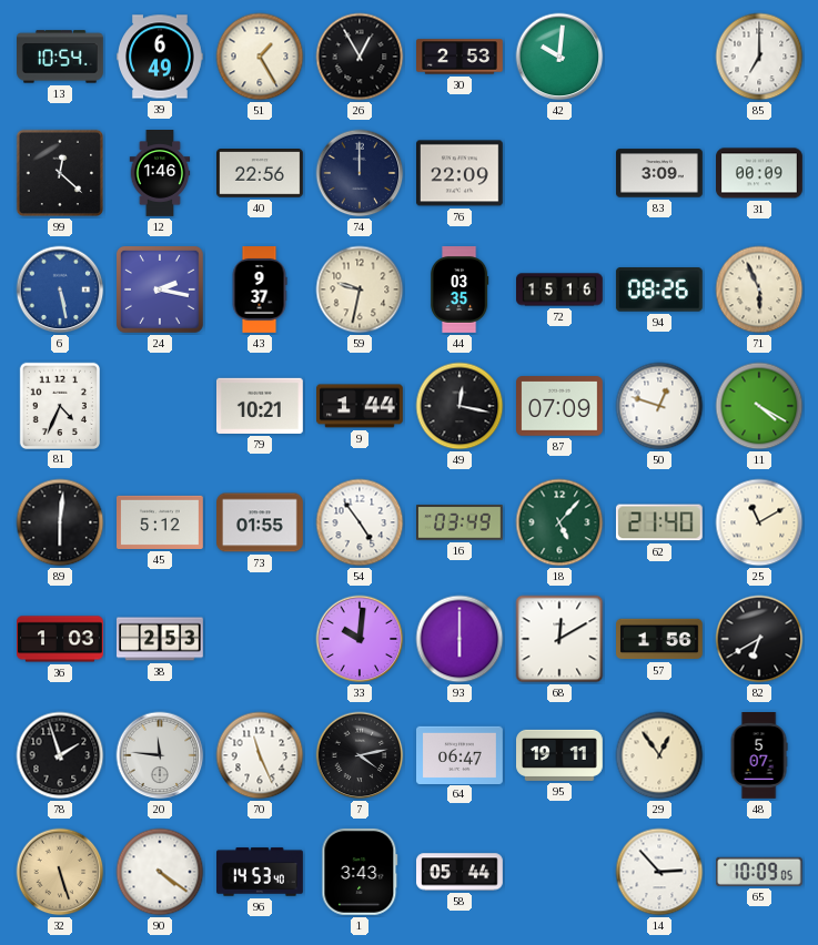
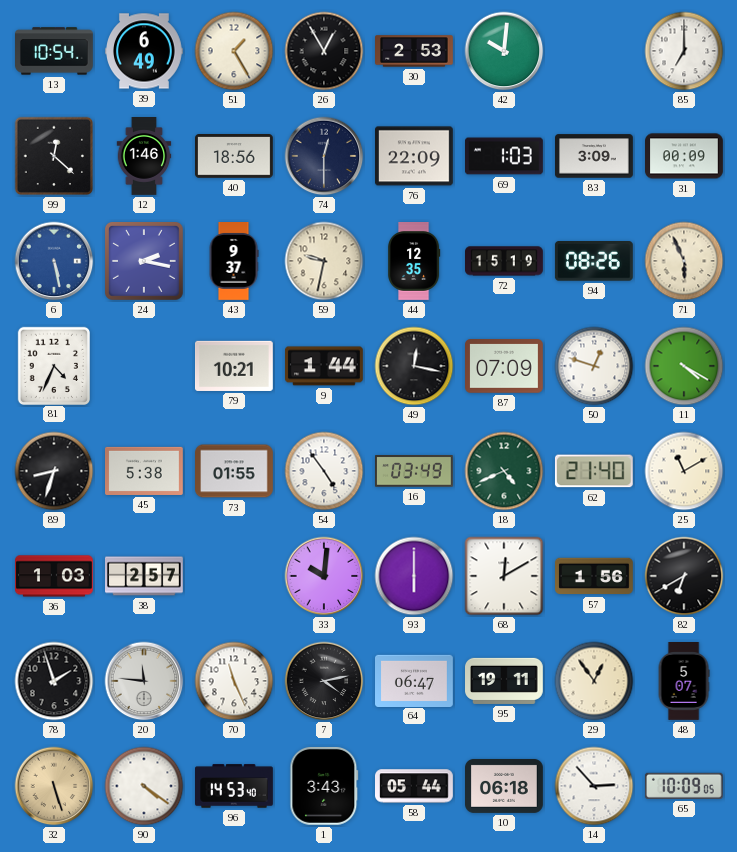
40: 22:56 -> 18:56
74: 12:00 -> 12:30
69: none -> 1:03
44: 03:35 -> 12:35
72: 15:16 -> 15:19
89: 6:01 -> 8:33
45: 5:12 -> 5:38
18: 5:07 -> 4:41
38: 2:53 -> 2:57
10: none -> 06:18
